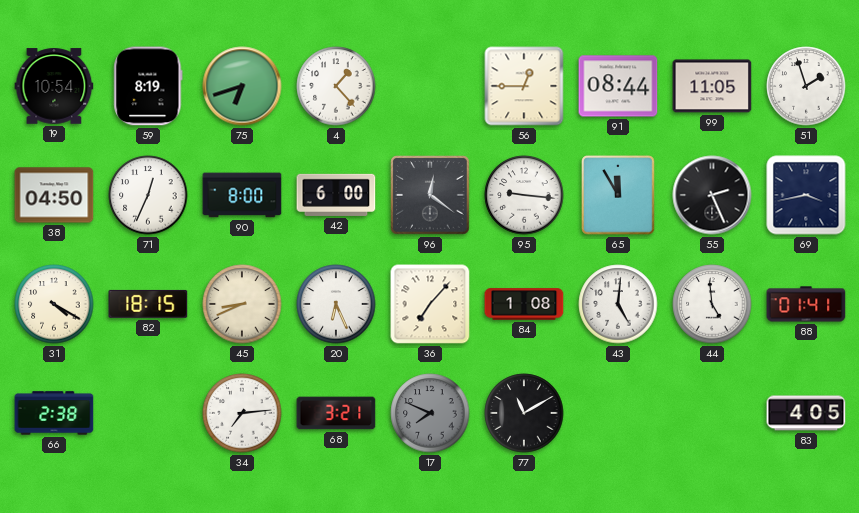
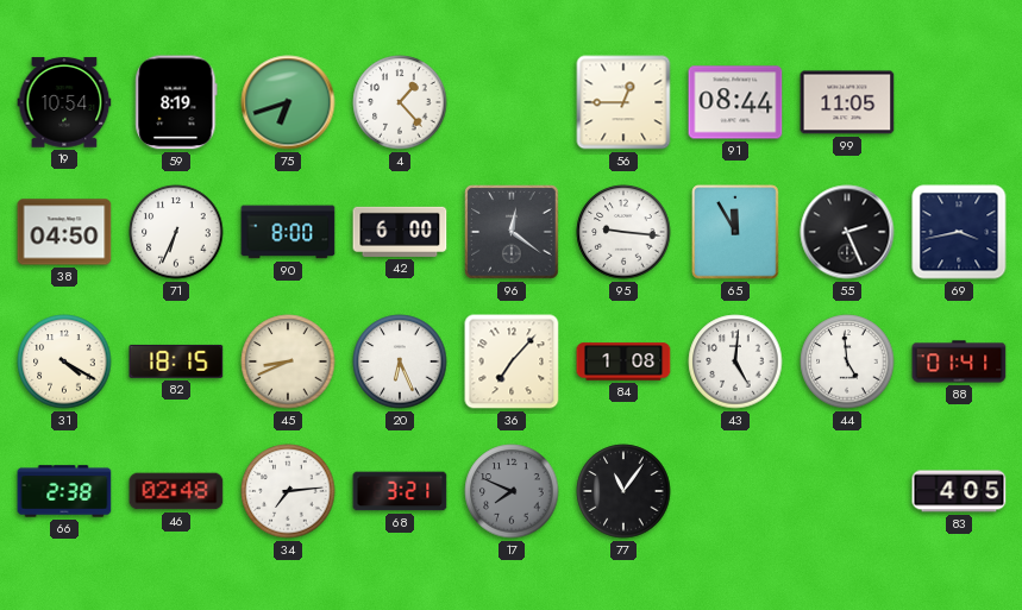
51: 1:57 -> none
71: 12:34 -> 6:34
46: none -> 02:48
77: 11:10 -> 11:06
